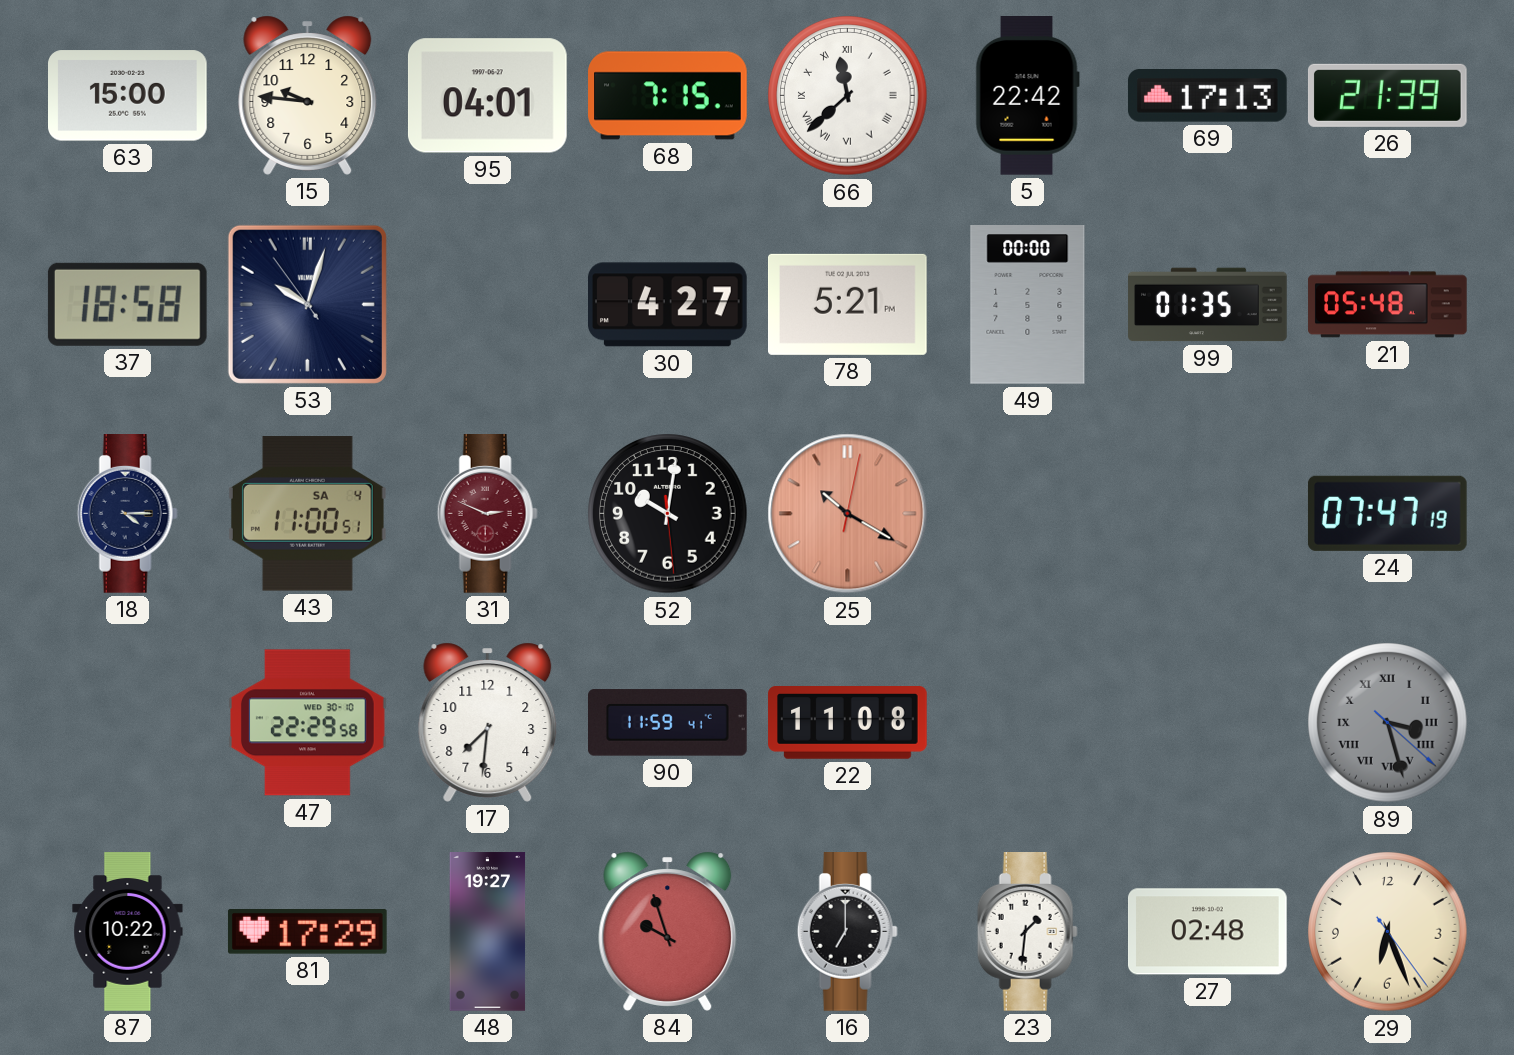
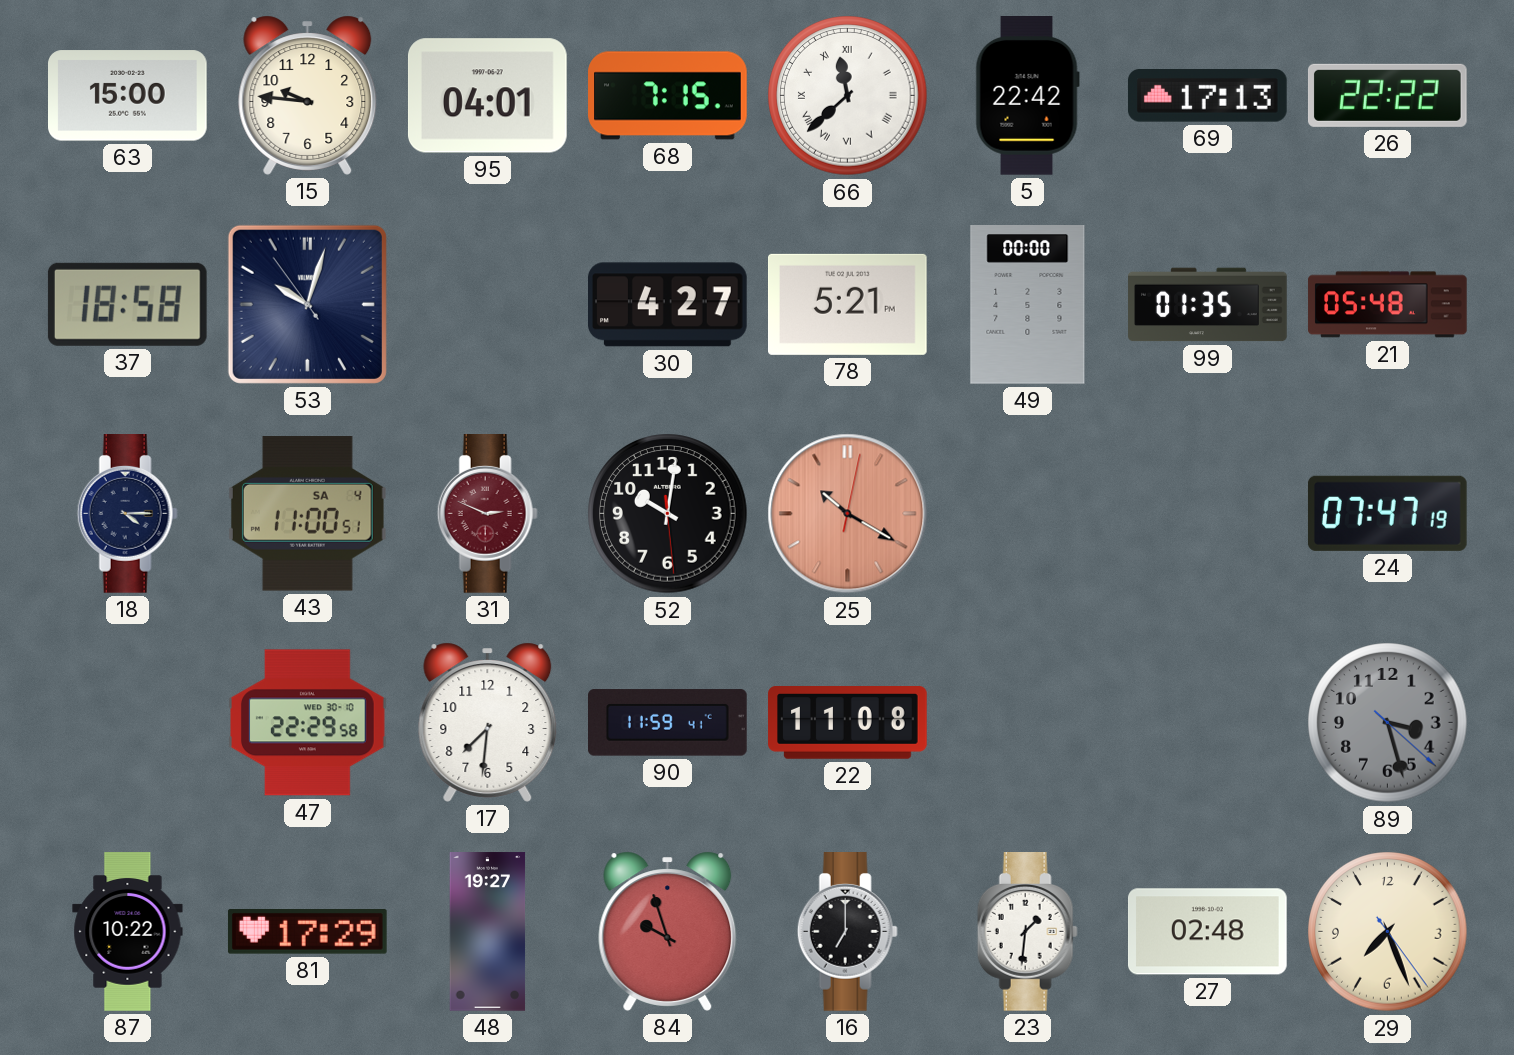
26: 21:39 -> 22:22
89 numerals: Roman -> Arabic
29: 6:26 -> 7:26
